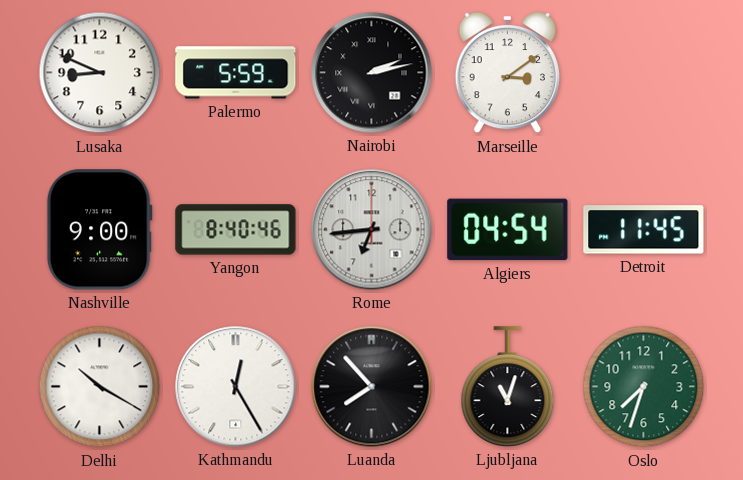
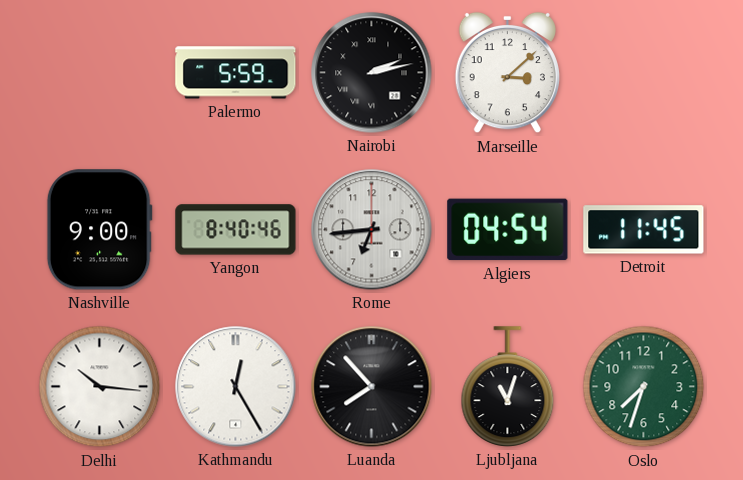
Lusaka: 8:49 -> none
Marseille: 3:09 -> 3:08
Delhi: 10:20 -> 10:16
